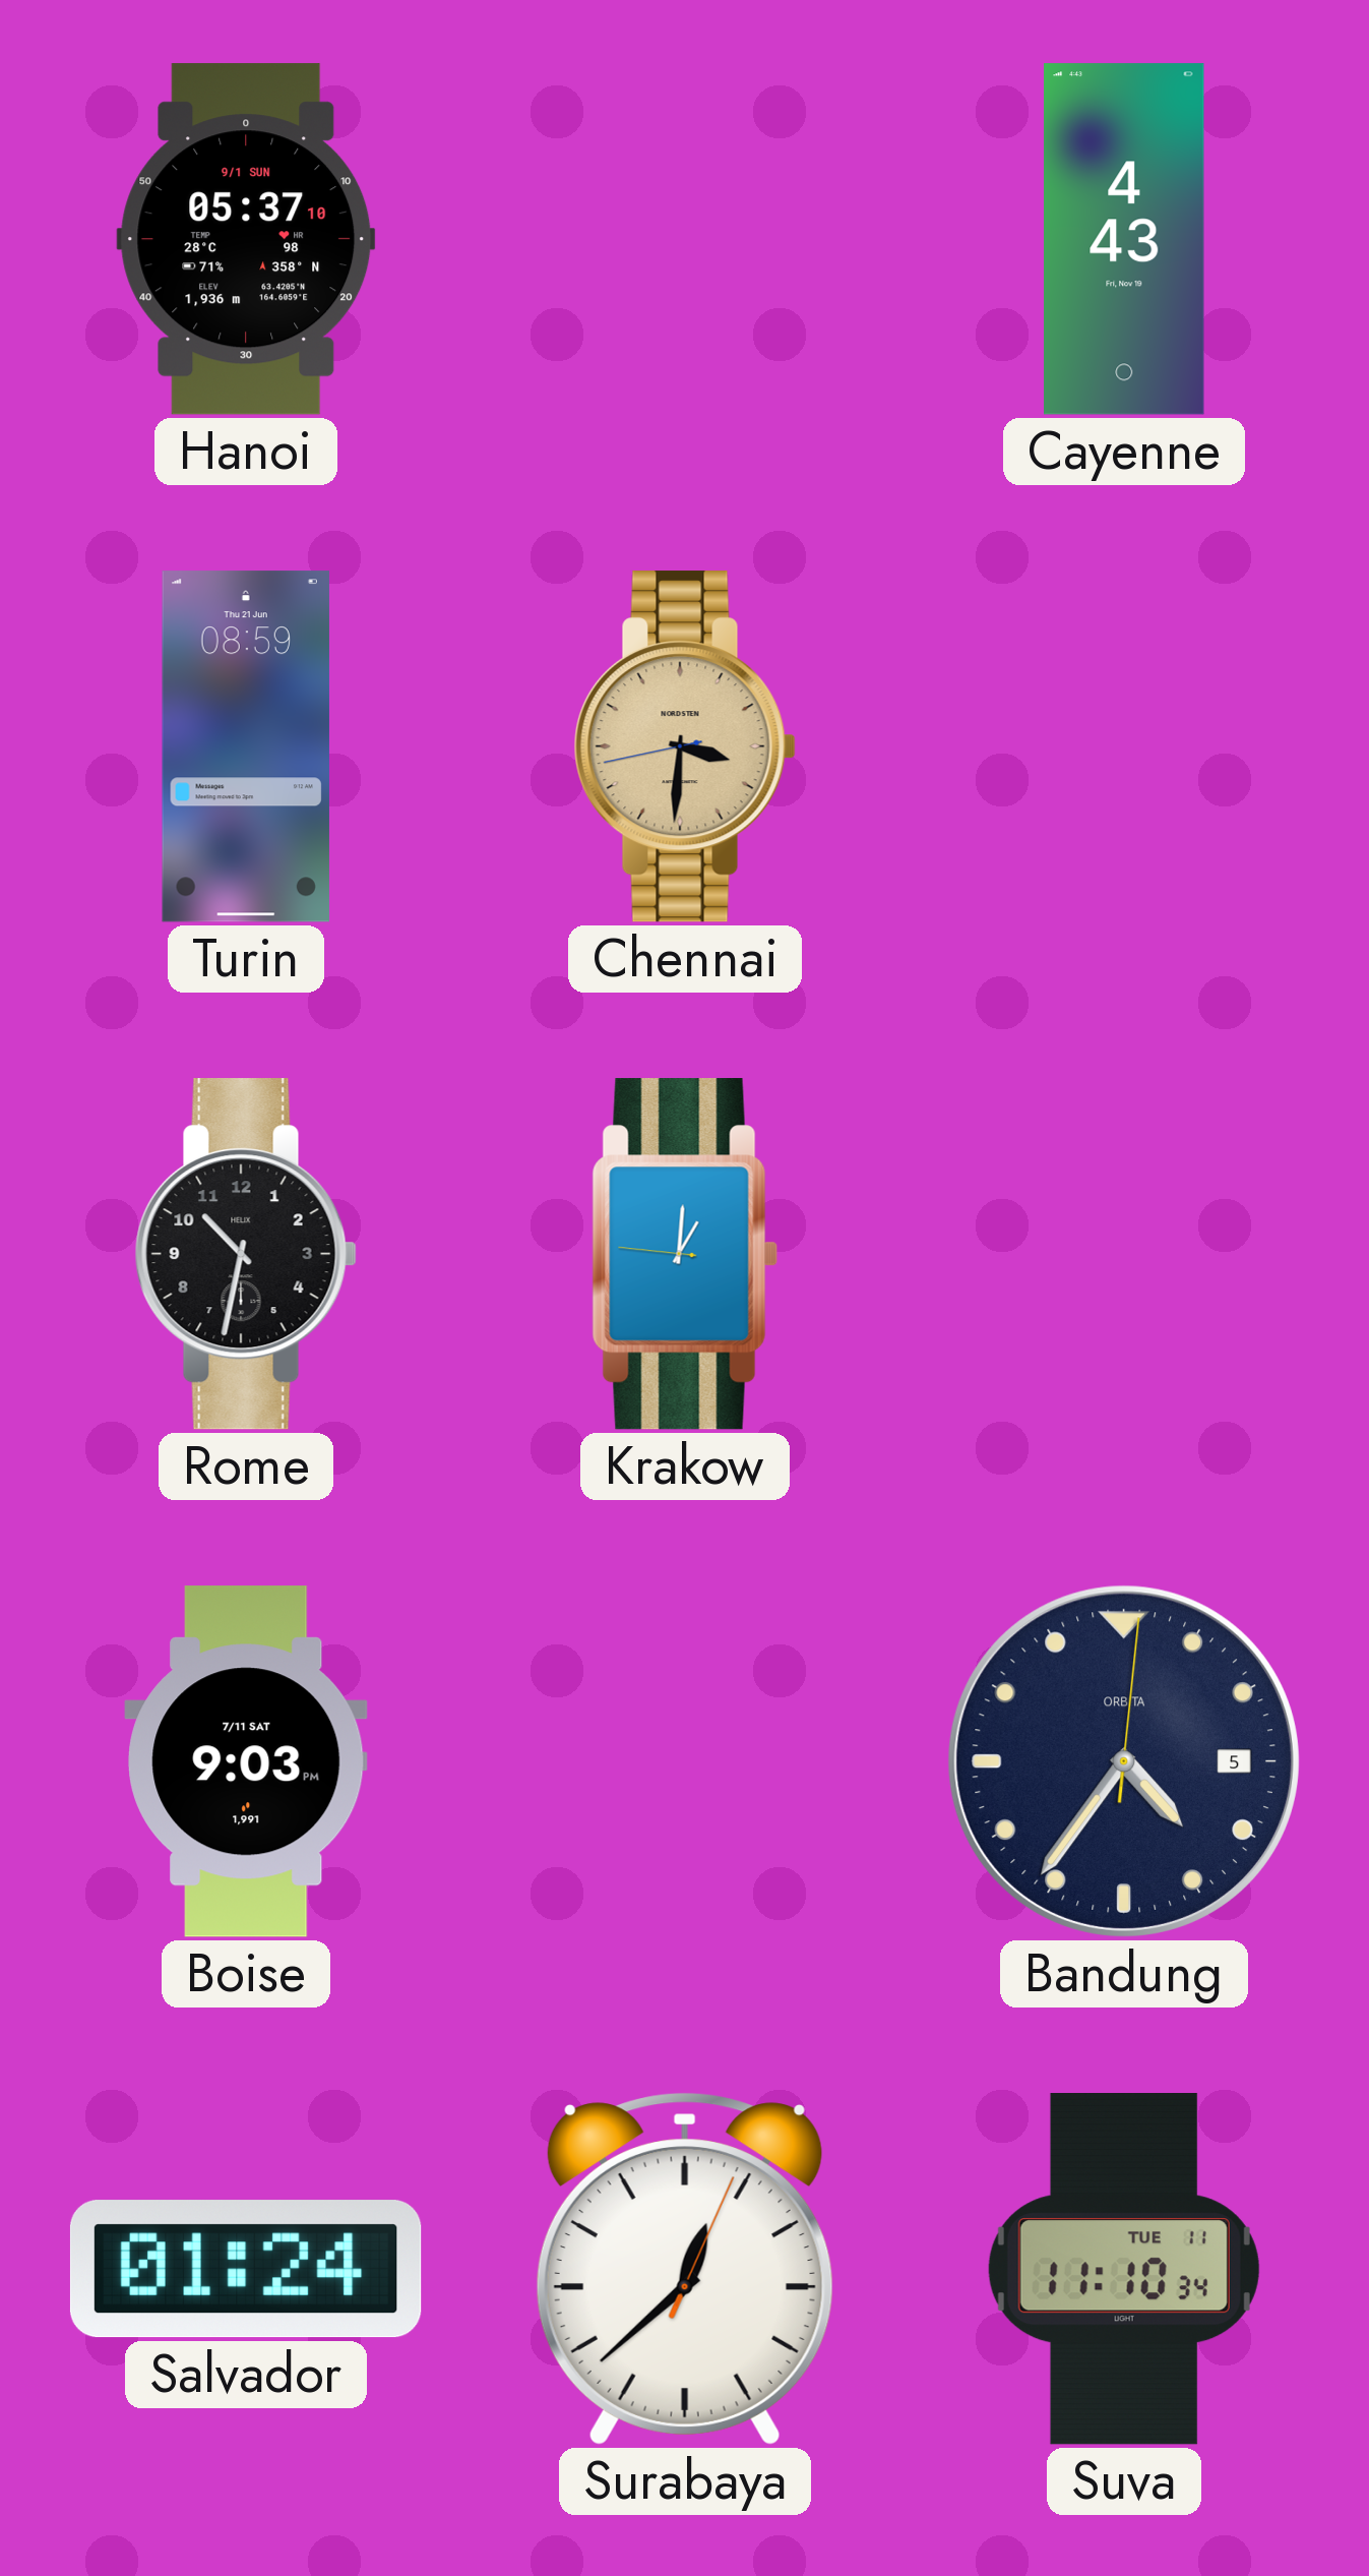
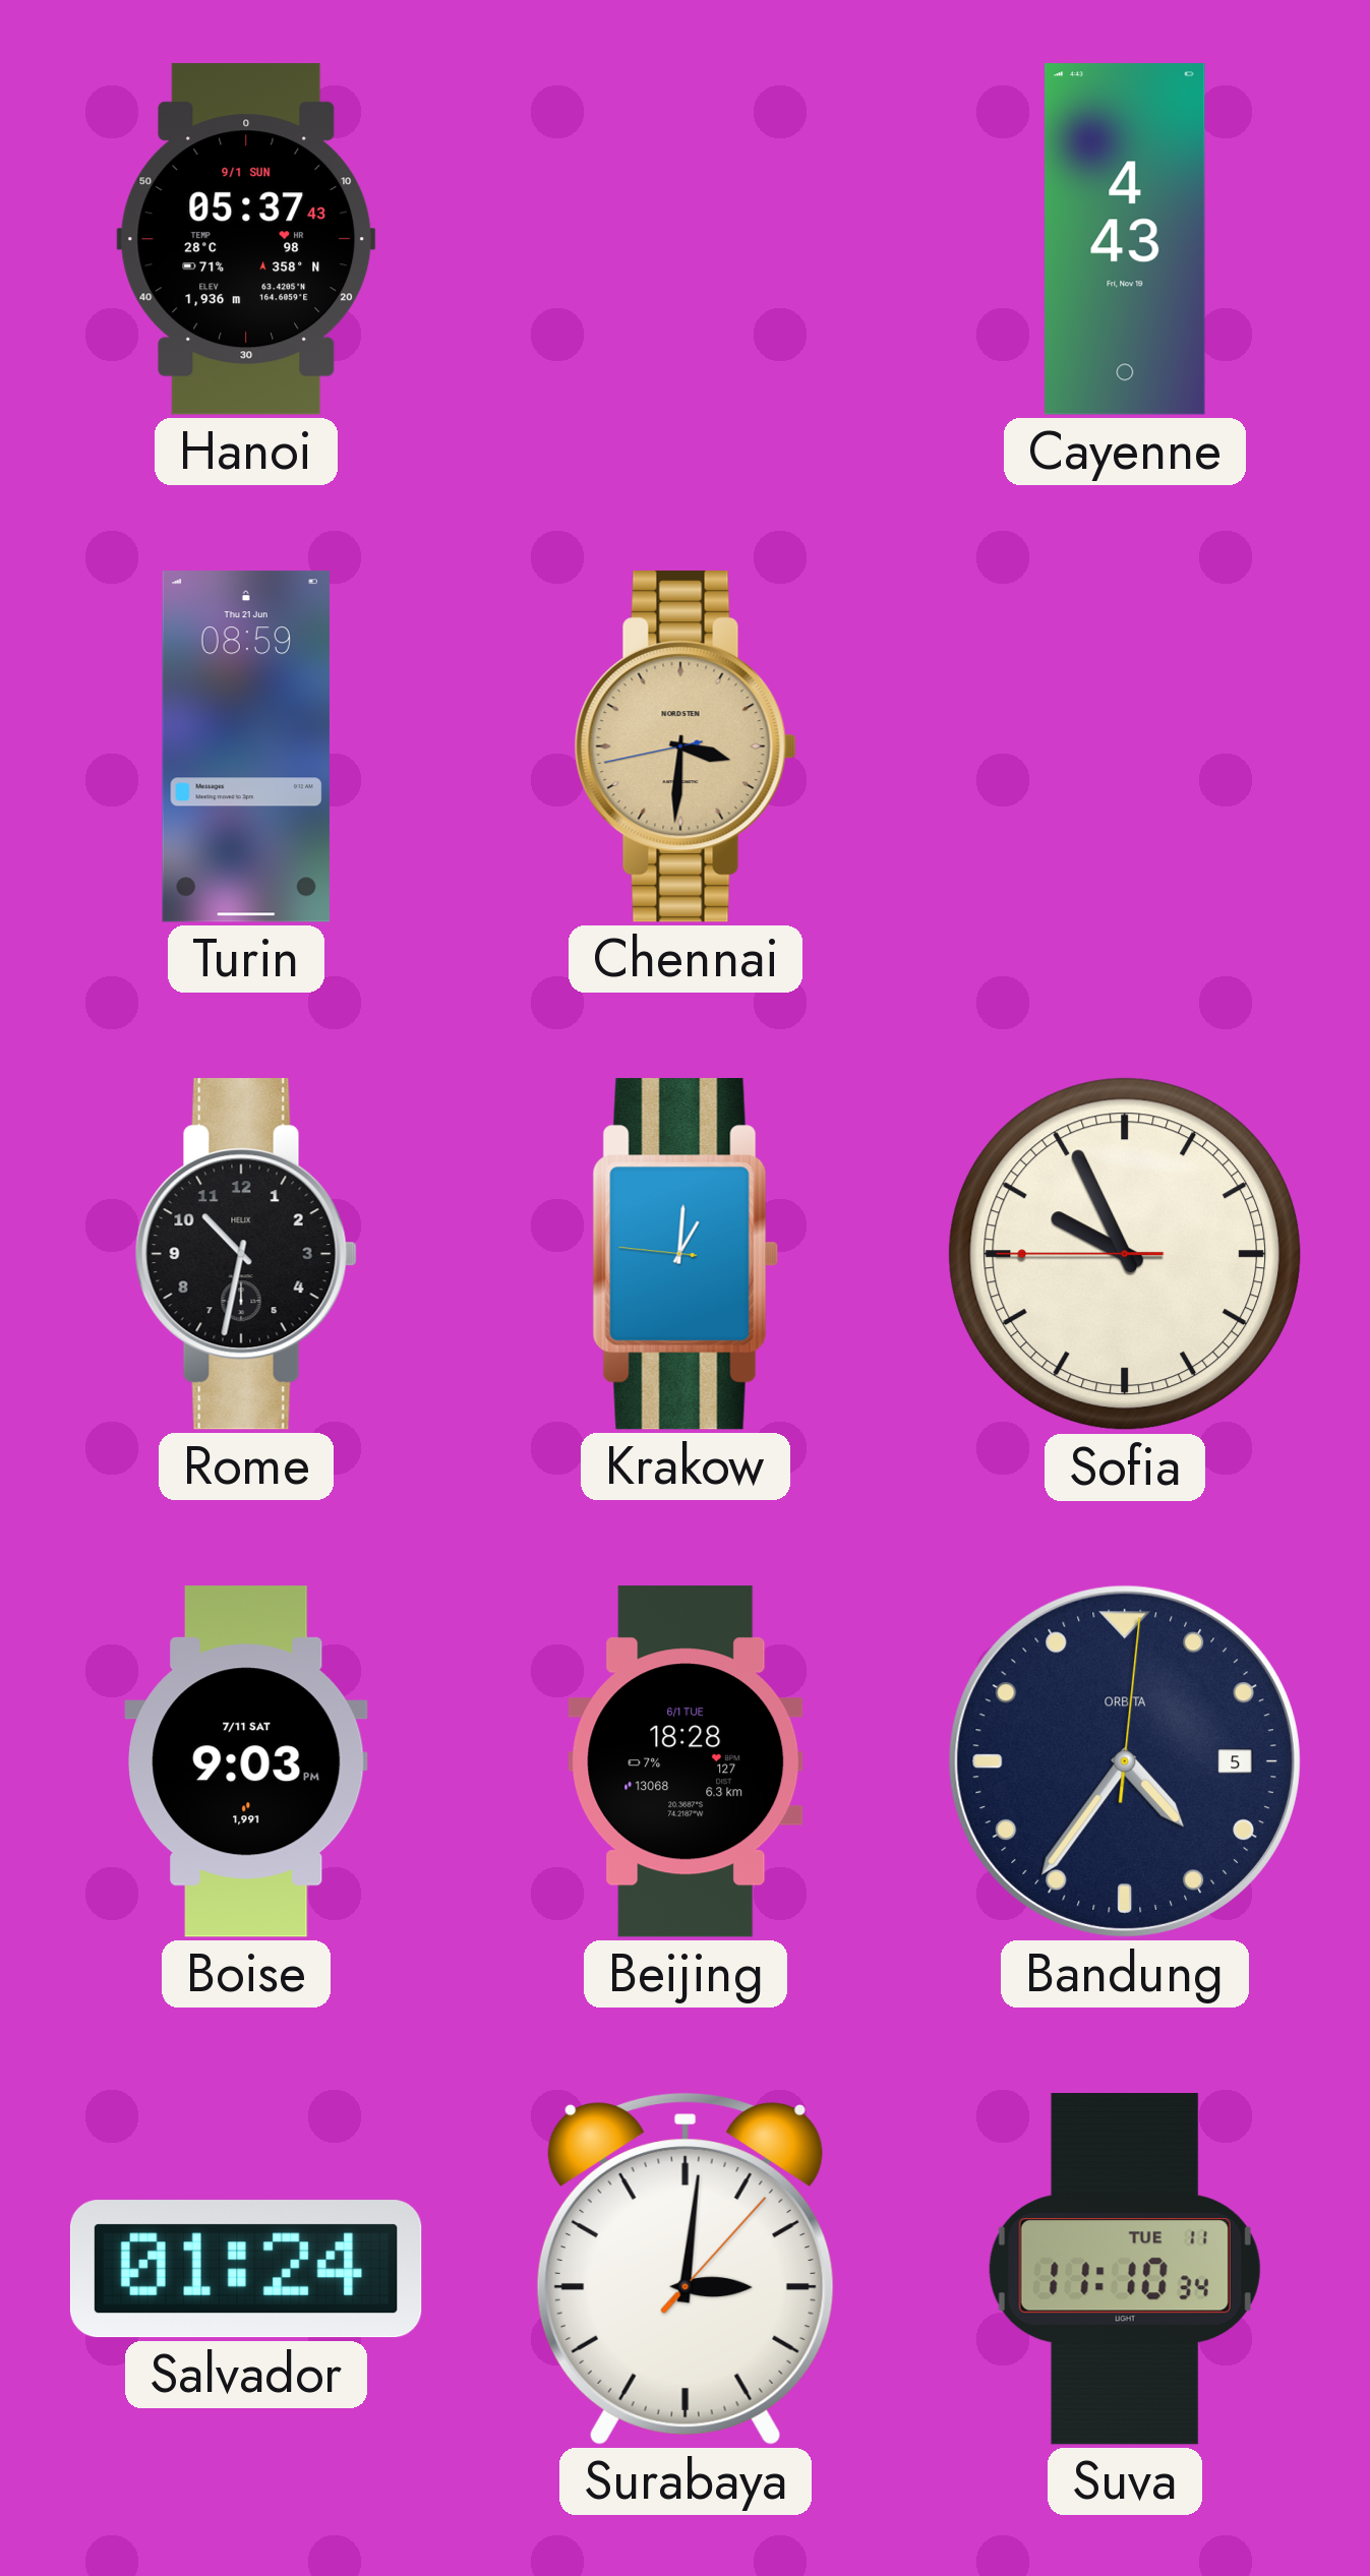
Hanoi: 05:37:10 -> 05:37:43
Sofia: none -> 9:55
Beijing: none -> 18:28
Surabaya: 12:38 -> 3:01
